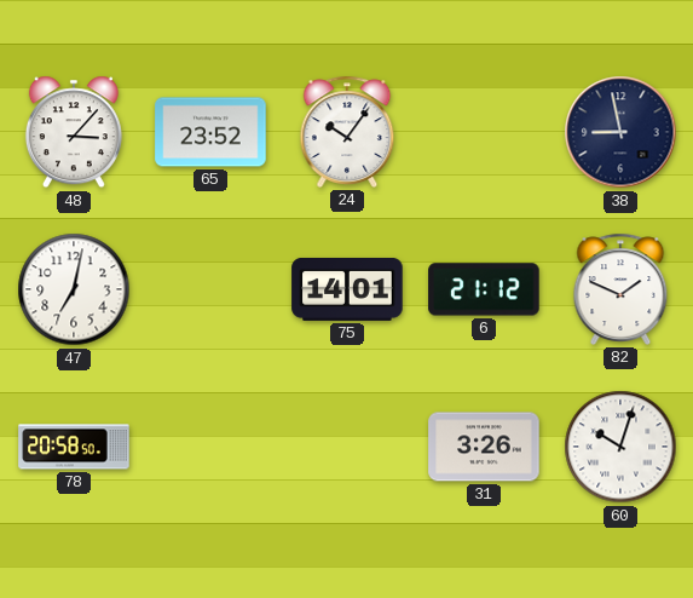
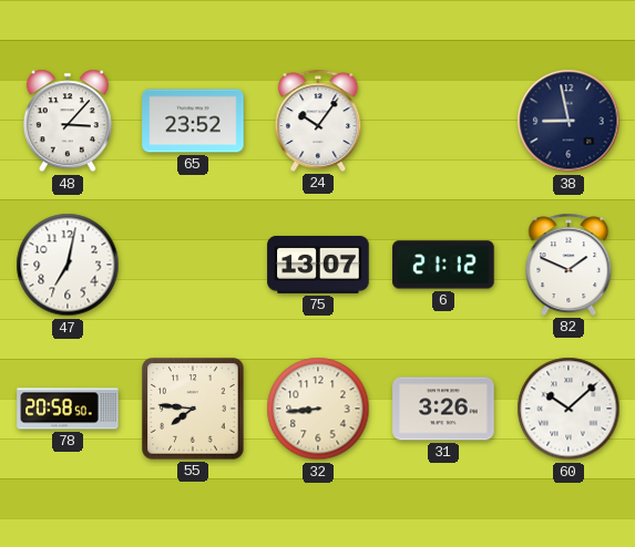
75: 14:01 -> 13:07
55: none -> 7:46
32: none -> 8:44
60: 10:03 -> 10:08
